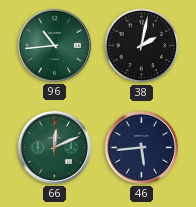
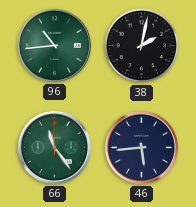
66: 12:11 -> 11:24
